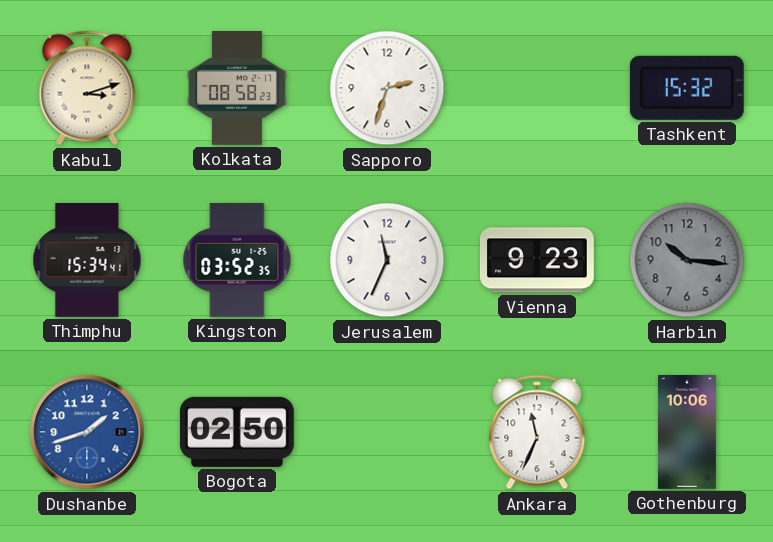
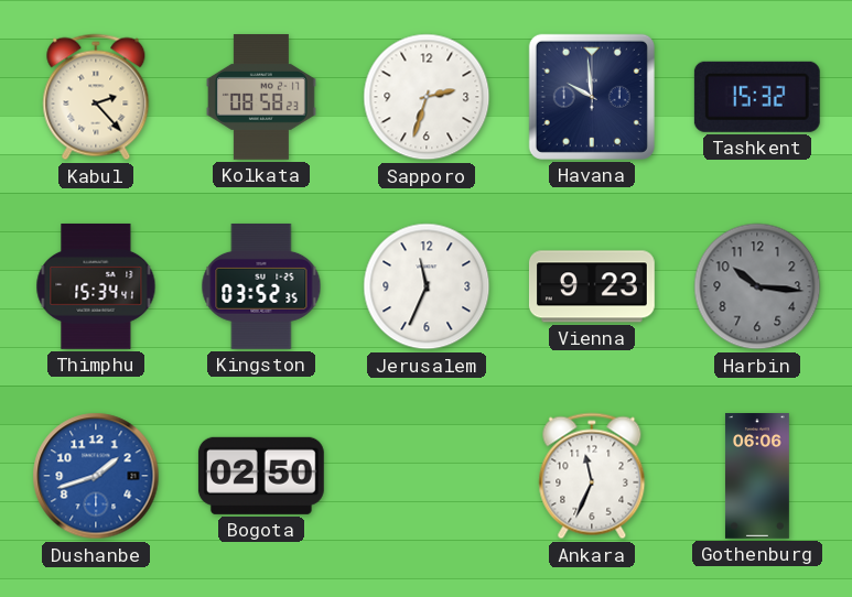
Kabul: 3:12 -> 2:23
Havana: none -> 9:59
Gothenburg: 10:06 -> 06:06
